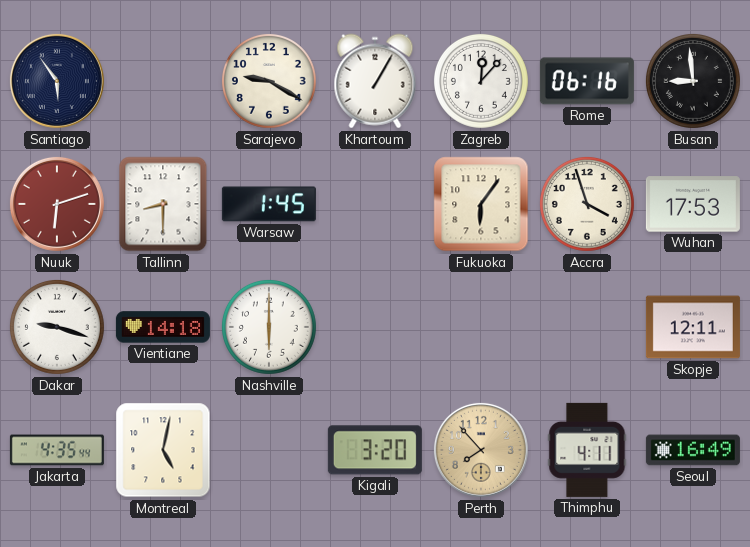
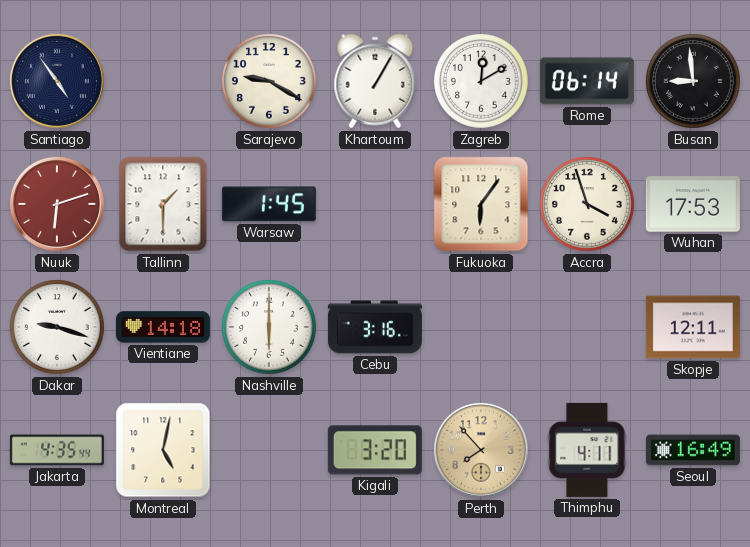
Santiago: 5:54 -> 4:54
Zagreb: 12:07 -> 12:10
Rome: 06:16 -> 06:14
Tallinn: 8:30 -> 1:30
Cebu: none -> 3:16
